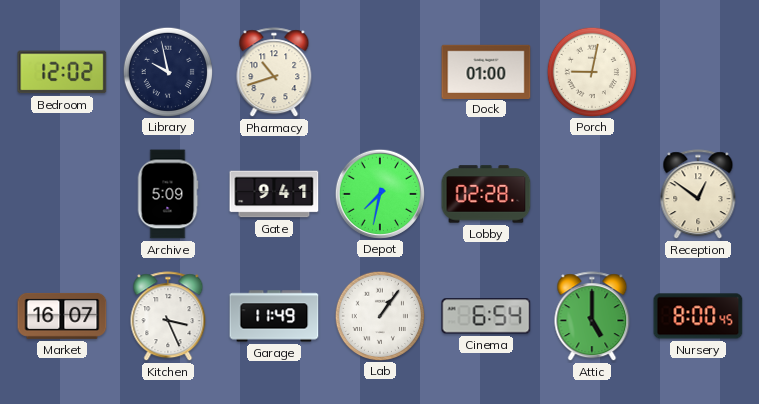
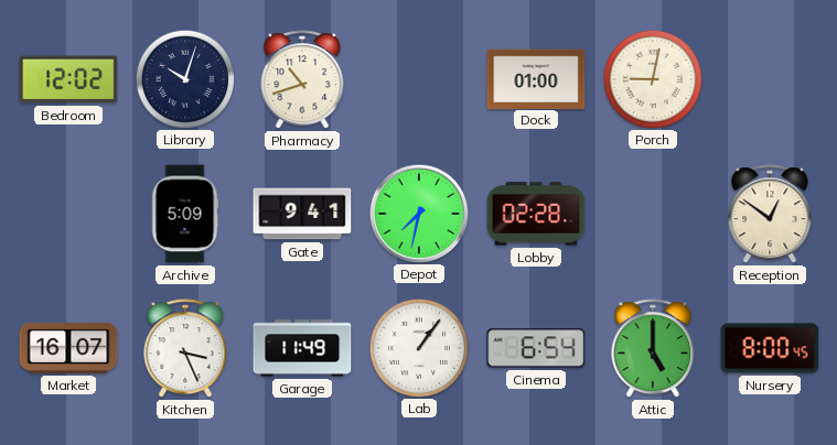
Library: 9:58 -> 10:03
